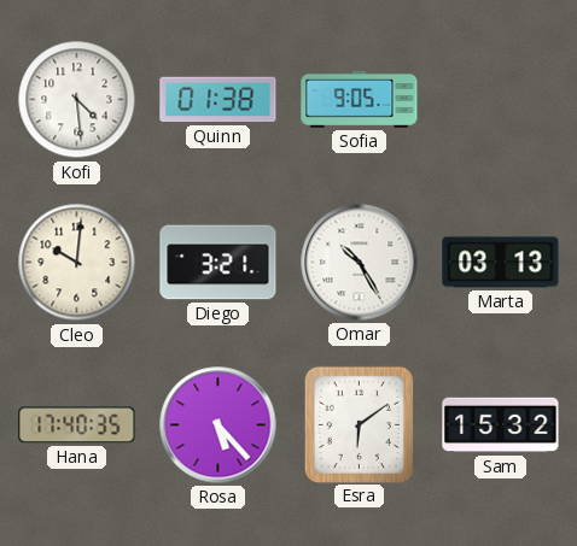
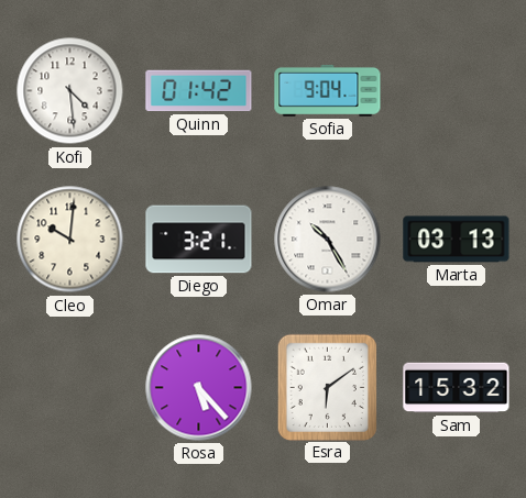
Quinn: 01:38 -> 01:42
Sofia: 9:05 -> 9:04
Hana: 17:40 -> none
